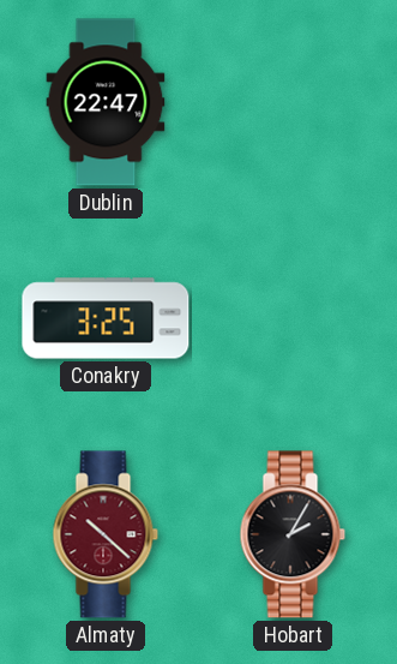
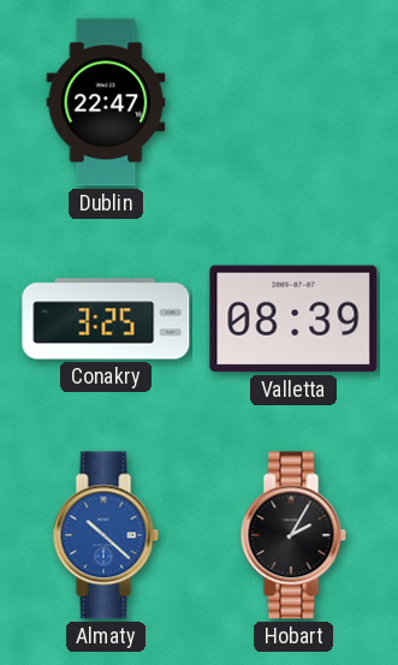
Valletta: none -> 08:39
Almaty dial: burgundy -> blue
